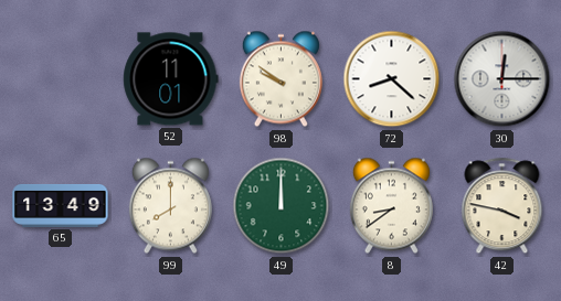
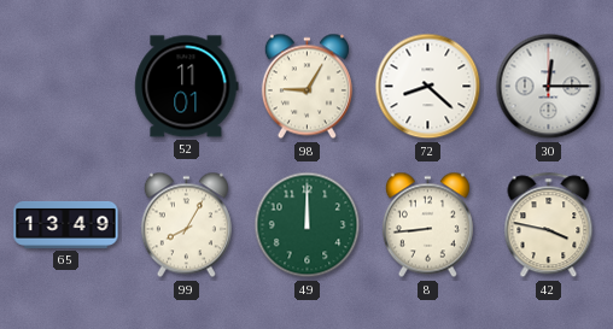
98: 9:51 -> 9:05
99: 8:00 -> 8:05
8: 8:39 -> 8:44
